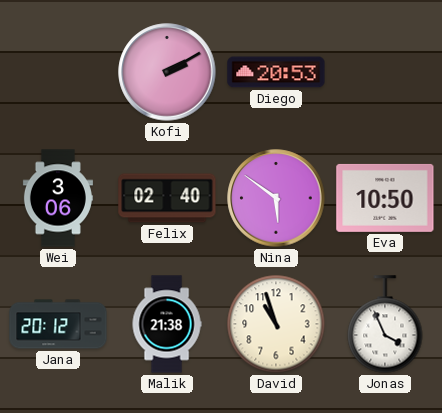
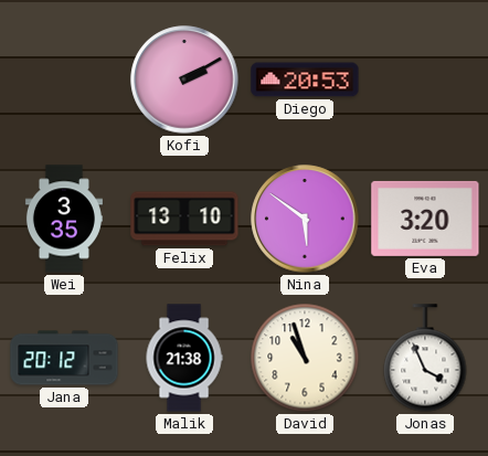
Wei: 3:06 -> 3:35
Felix: 02:40 -> 13:10
Eva: 10:50 -> 3:20
